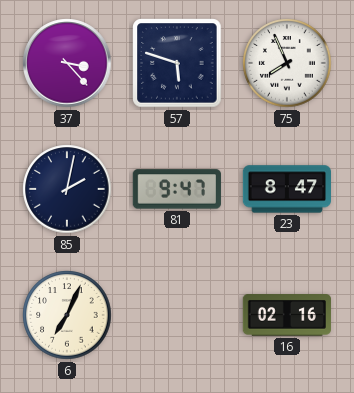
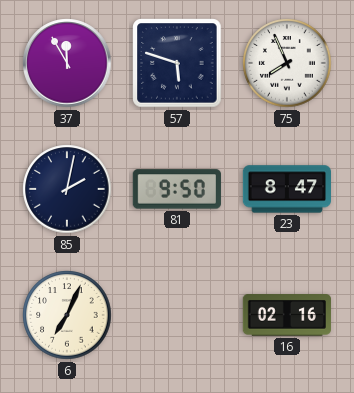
37: 3:23 -> 11:55
81: 9:47 -> 9:50
